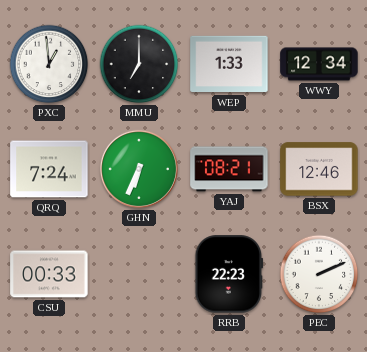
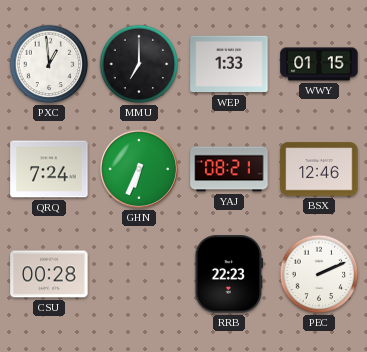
WWY: 12:34 -> 01:15
CSU: 00:33 -> 00:28
